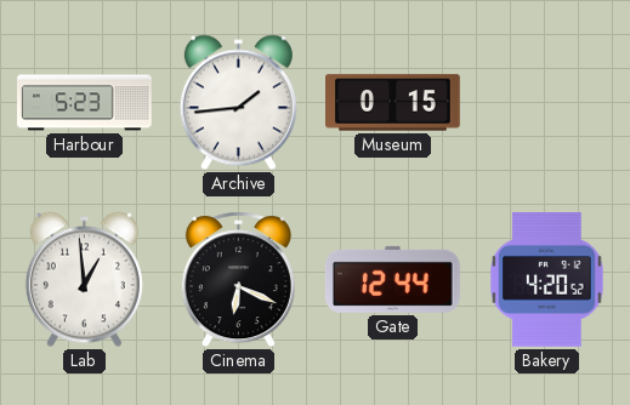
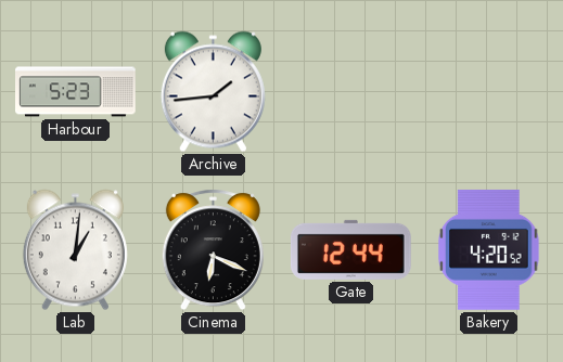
Museum: 0:15 -> none
Lab: 12:59 -> 1:01
